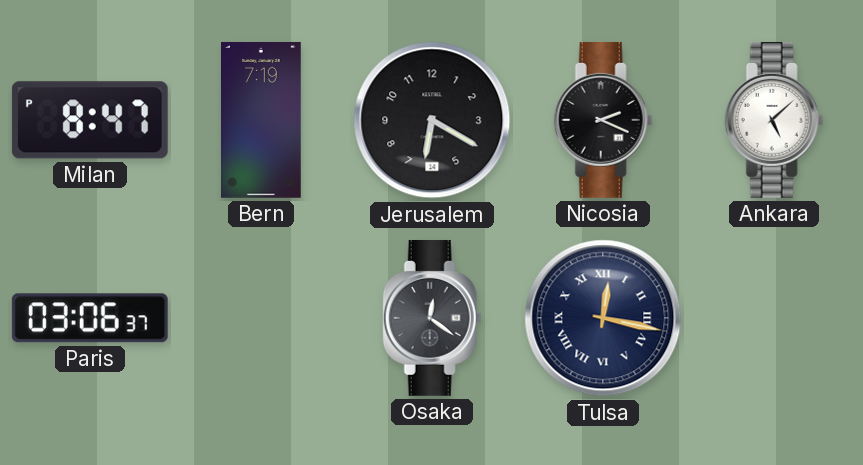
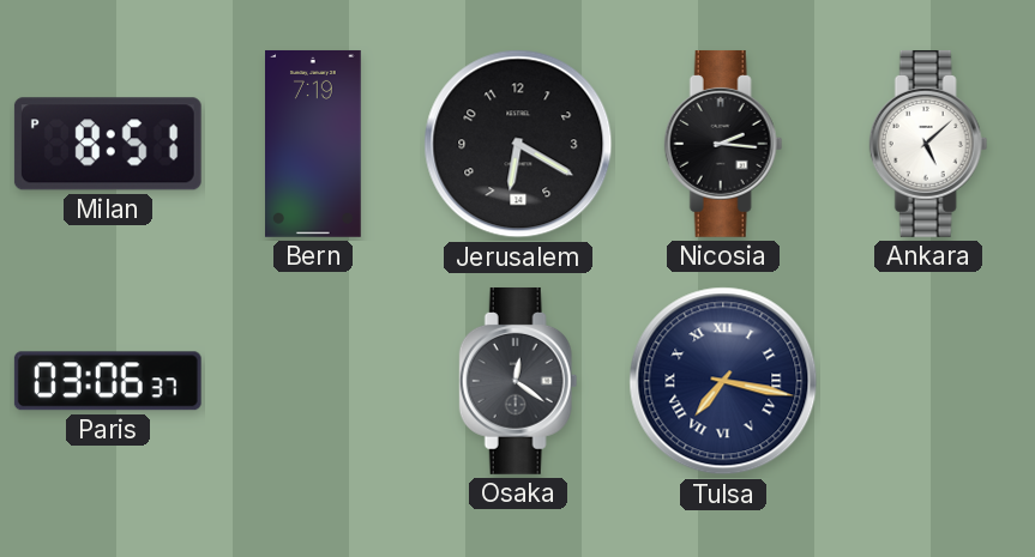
Milan: 8:47 -> 8:51
Nicosia: 2:19 -> 2:16
Tulsa: 12:17 -> 7:17
